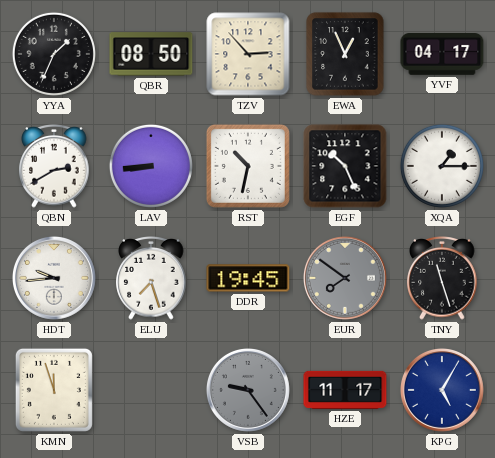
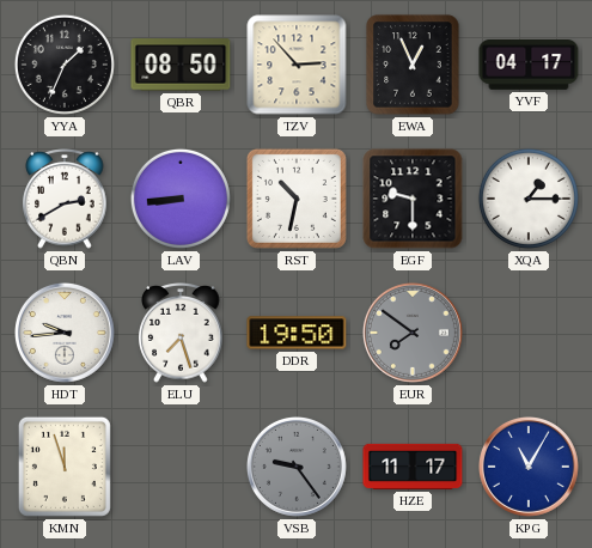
EGF: 10:26 -> 9:30
DDR: 19:45 -> 19:50
TNY: 11:27 -> none
KPG: 5:05 -> 11:05
